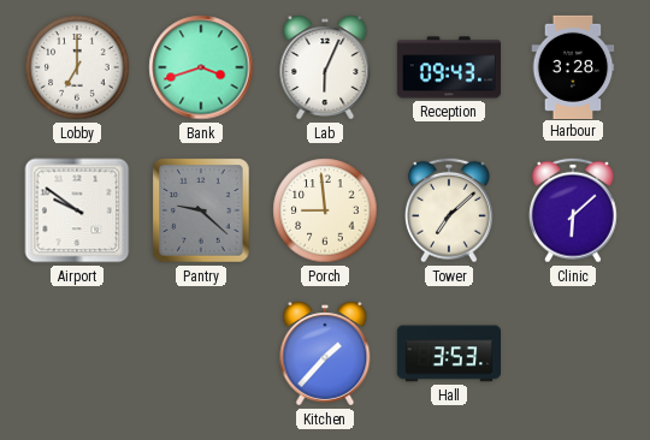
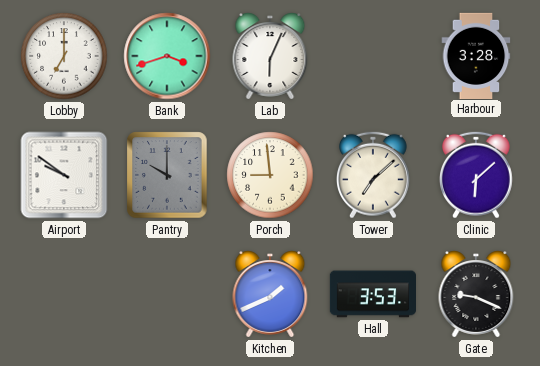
Reception: 09:43 -> none
Pantry: 9:22 -> 10:00
Kitchen: 1:37 -> 1:41
Gate: none -> 9:19
